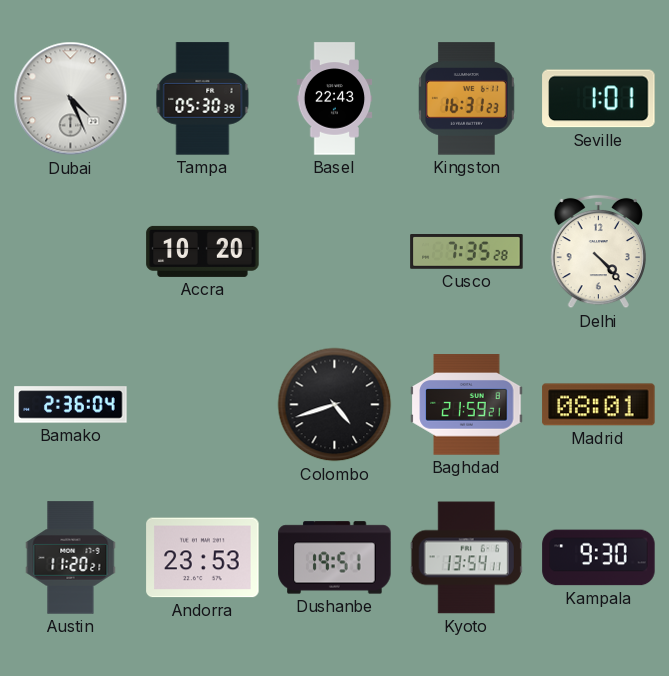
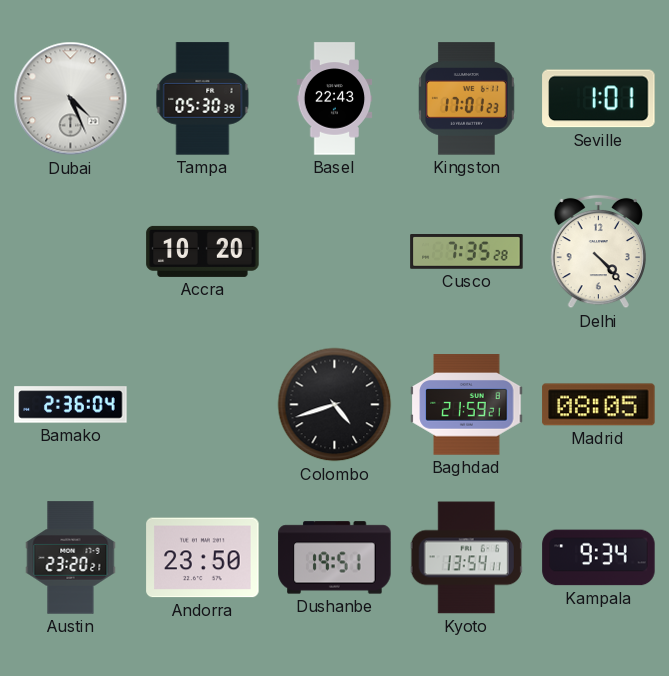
Kingston: 16:31 -> 17:01
Madrid: 08:01 -> 08:05
Austin: 11:20 -> 23:20
Andorra: 23:53 -> 23:50
Kampala: 9:30 -> 9:34
